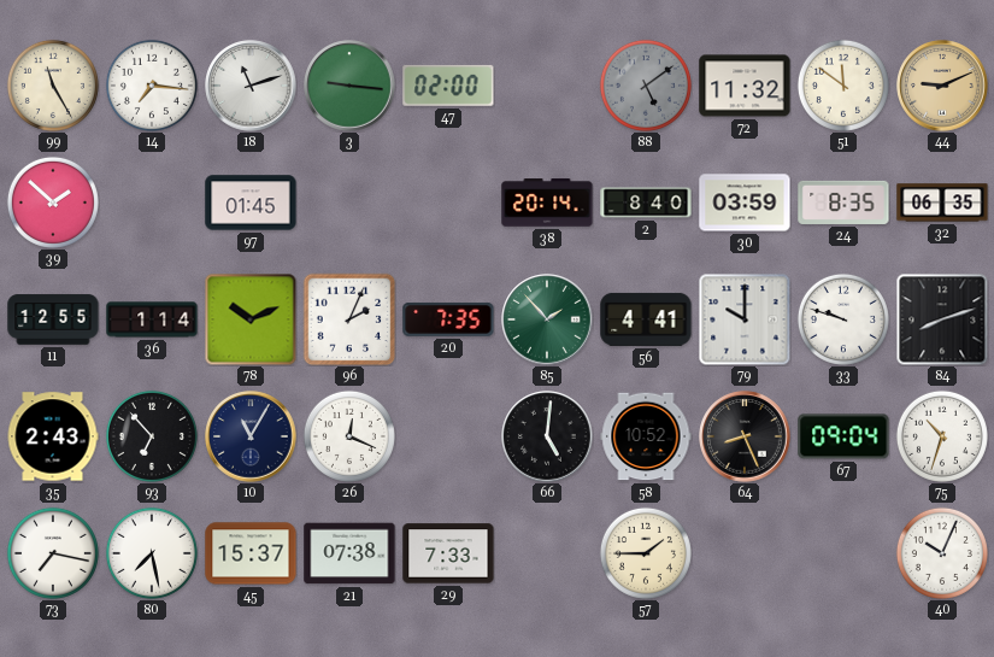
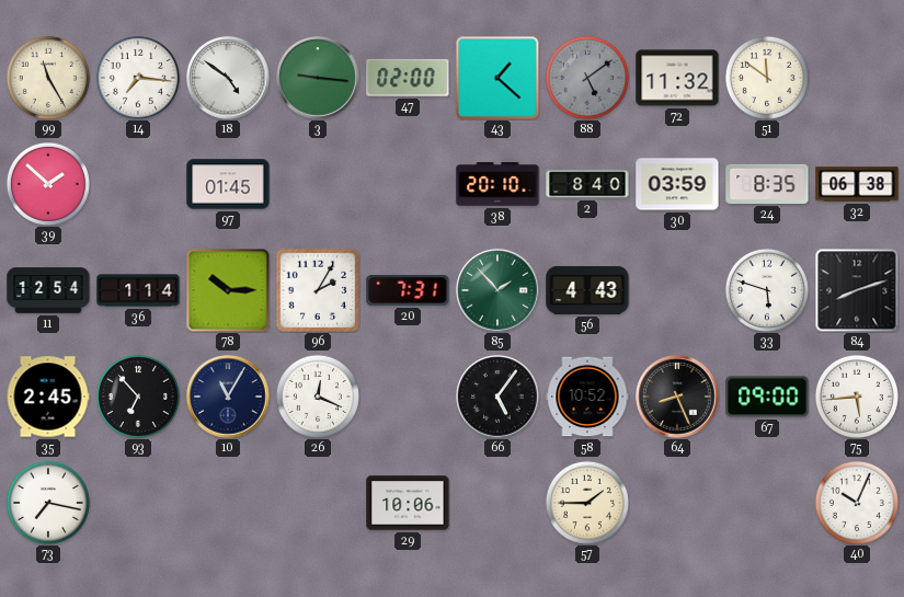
18: 11:12 -> 4:51
43: none -> 1:22
44: 9:11 -> none
38: 20:14 -> 20:10
32: 06:35 -> 06:38
11: 12:55 -> 12:54
78: 10:11 -> 10:15
96: 2:04 -> 2:05
20: 7:35 -> 7:31
56: 4:41 -> 4:43
79: 10:00 -> none
33: 9:48 -> 5:48
35: 2:43 -> 2:45
66: 5:01 -> 5:06
67: 09:04 -> 09:00
75: 10:33 -> 5:44
80: 7:28 -> none
45: 15:37 -> none
21: 07:38 -> none
29: 7:33 -> 10:06
